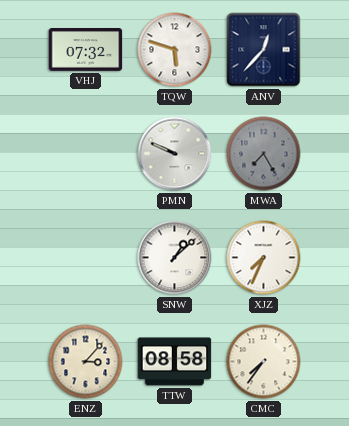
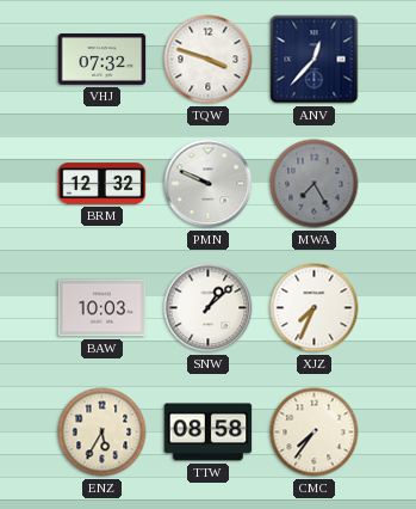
TQW: 5:48 -> 3:48
BRM: none -> 12:32
BAW: none -> 10:03
ENZ: 3:07 -> 5:35
